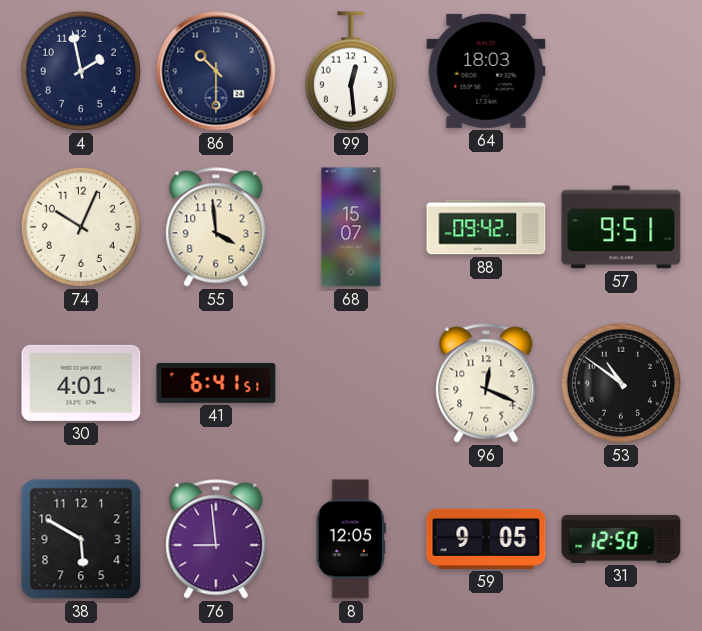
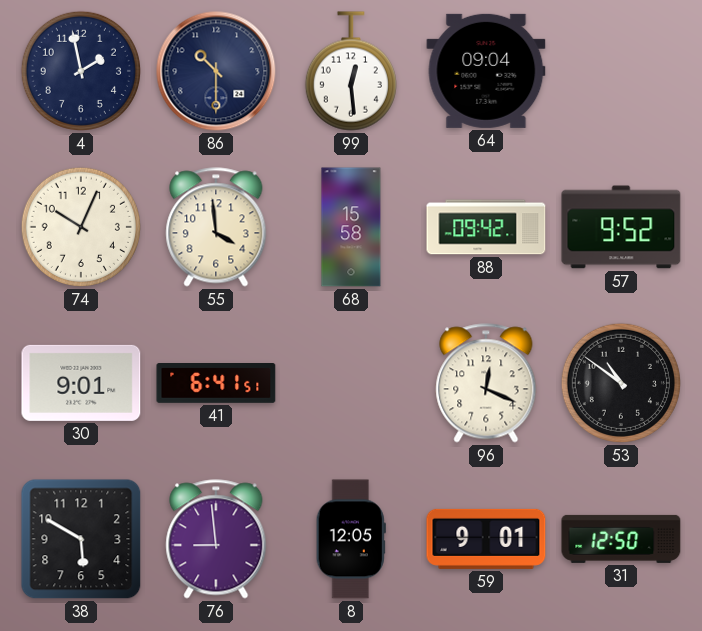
64: 18:03 -> 09:04
68: 15:07 -> 15:58
57: 9:51 -> 9:52
30: 4:01 -> 9:01
59: 9:05 -> 9:01
